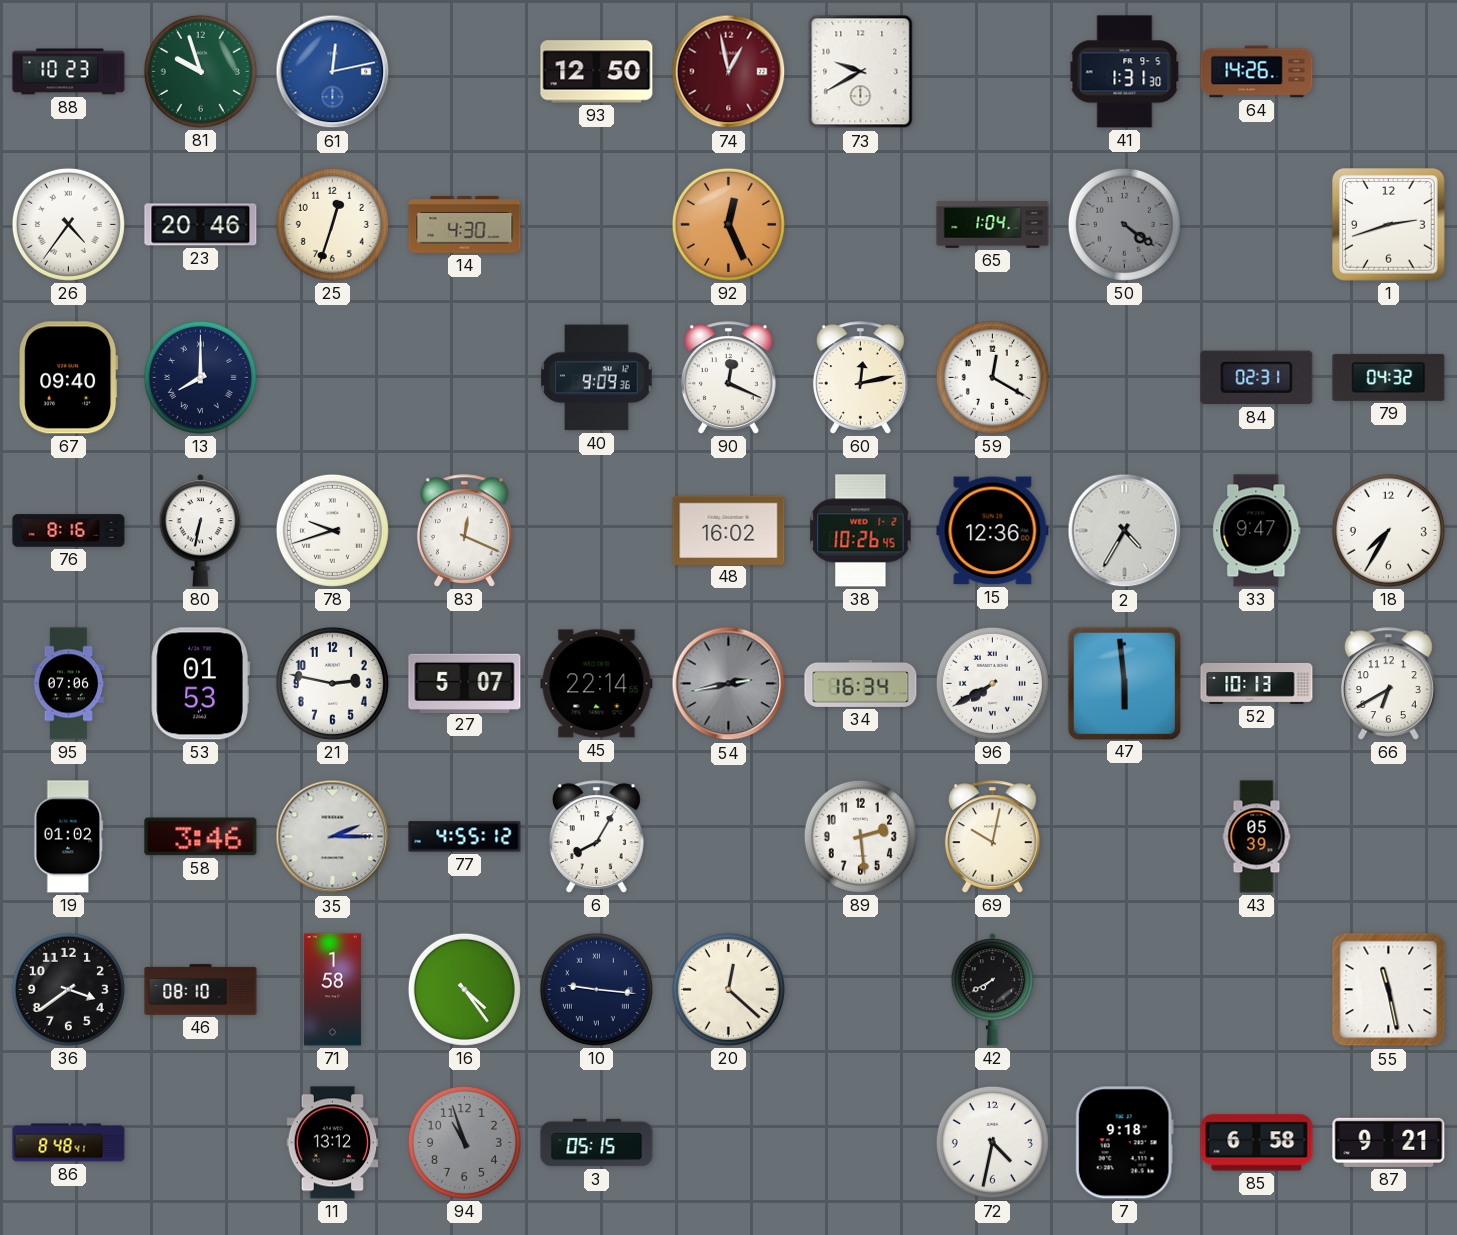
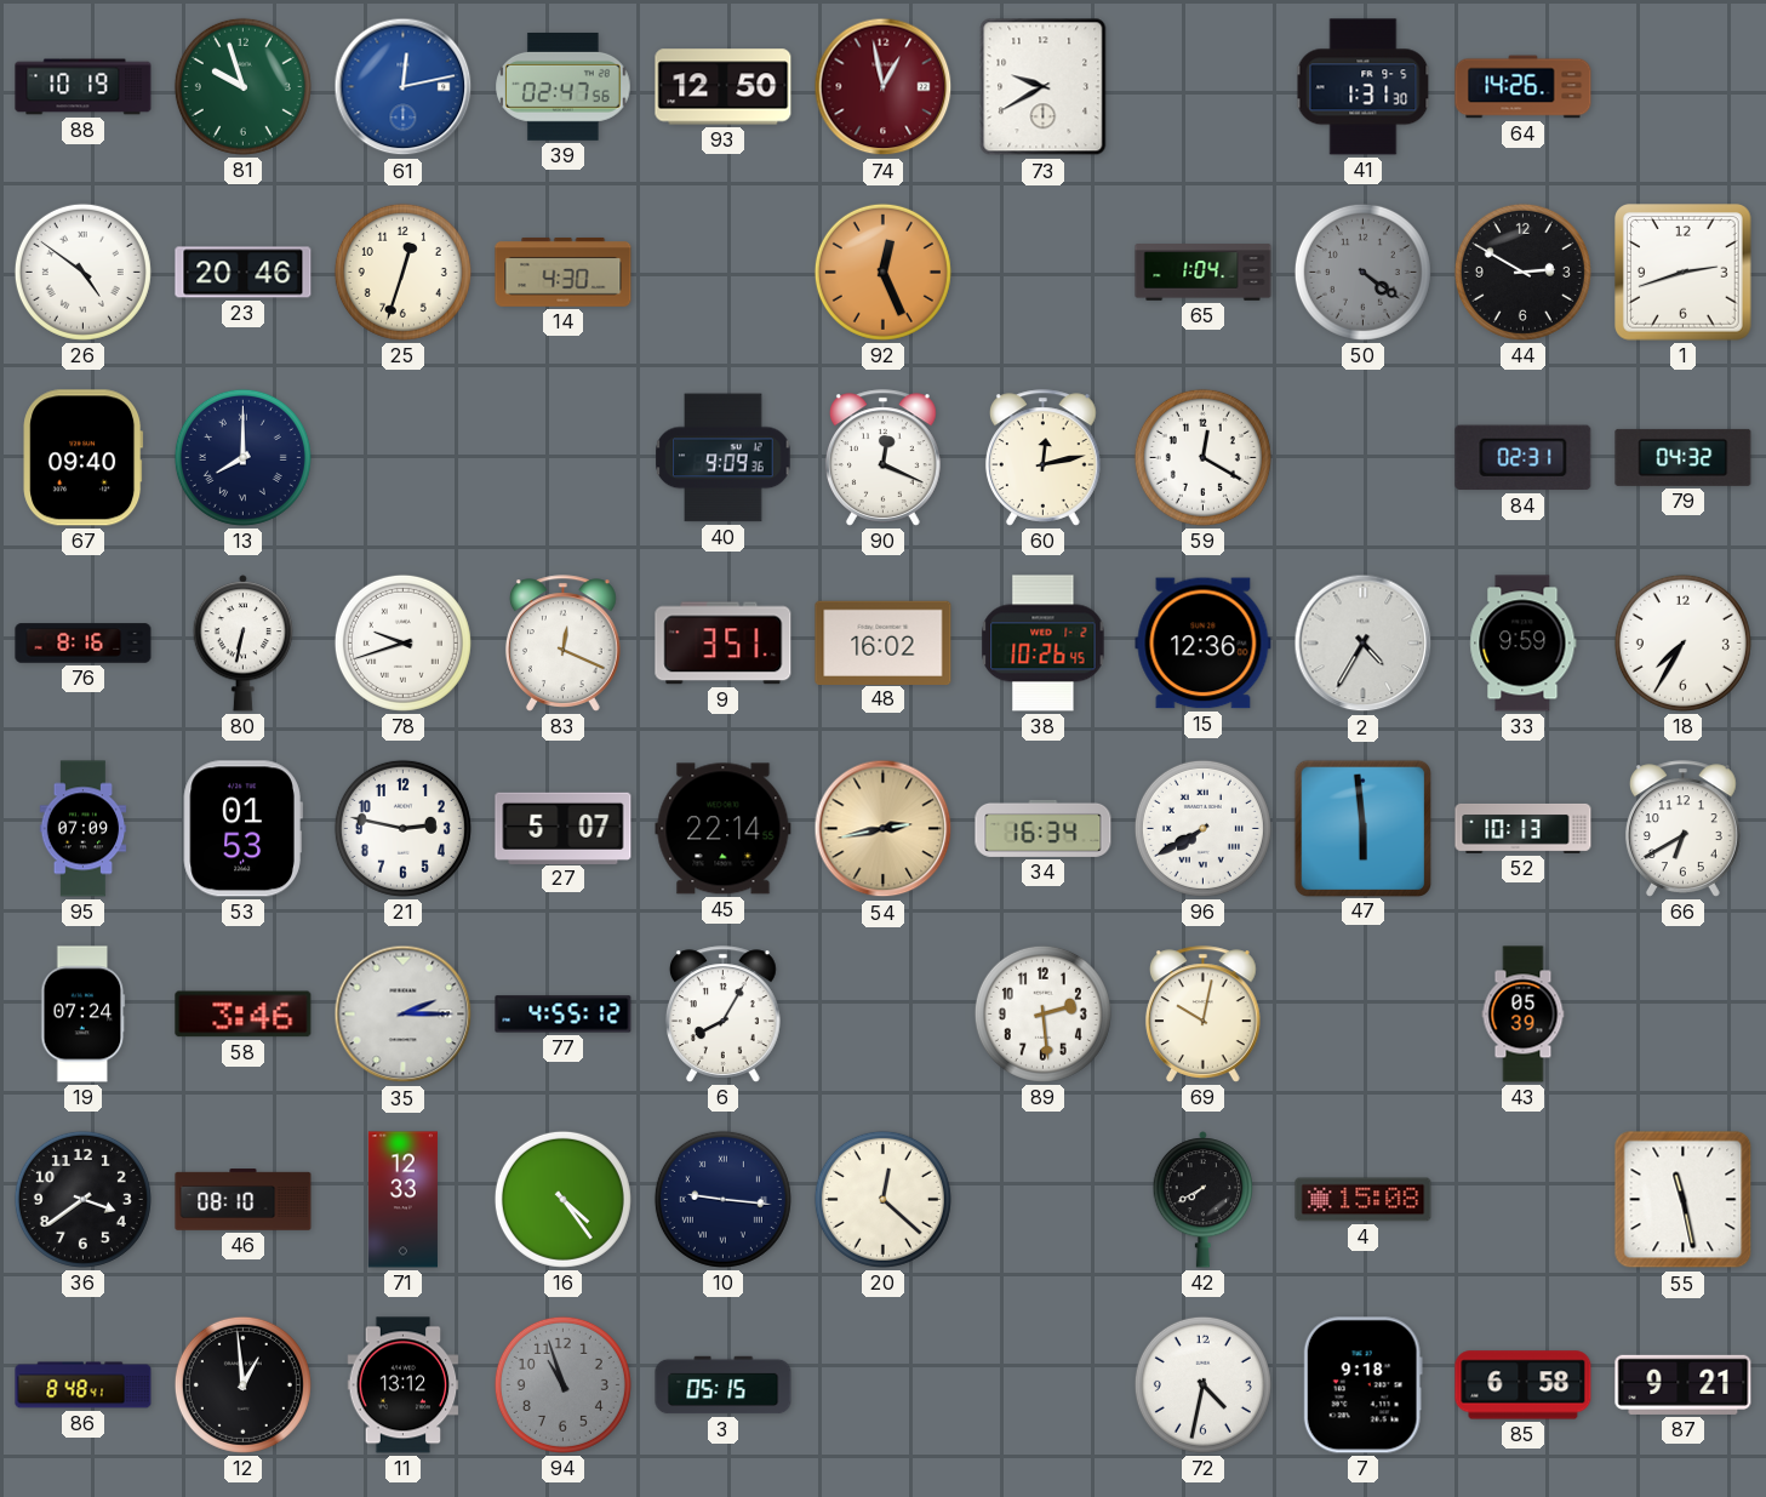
88: 10:23 -> 10:19
39: none -> 02:47
26: 4:36 -> 4:51
44: none -> 2:50
9: none -> 3:51
33: 9:47 -> 9:59
95: 07:06 -> 07:09
54 dial: grey -> champagne
19: 01:02 -> 07:24
71: 1:58 -> 12:33
4: none -> 15:08
12: none -> 12:59
